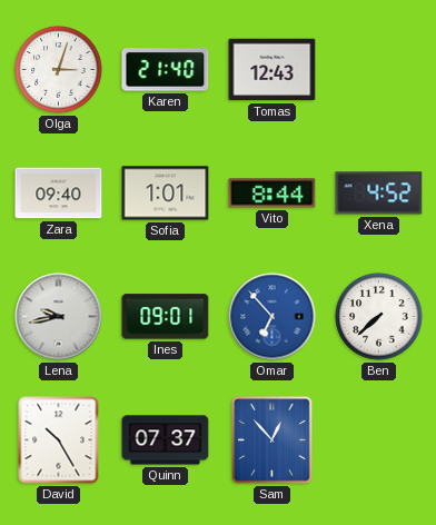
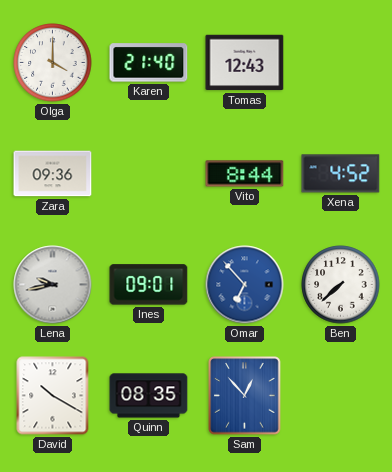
Olga: 3:03 -> 4:00
Zara: 09:40 -> 09:36
Sofia: 1:01 -> none
David: 10:25 -> 10:20
Quinn: 07:37 -> 08:35
